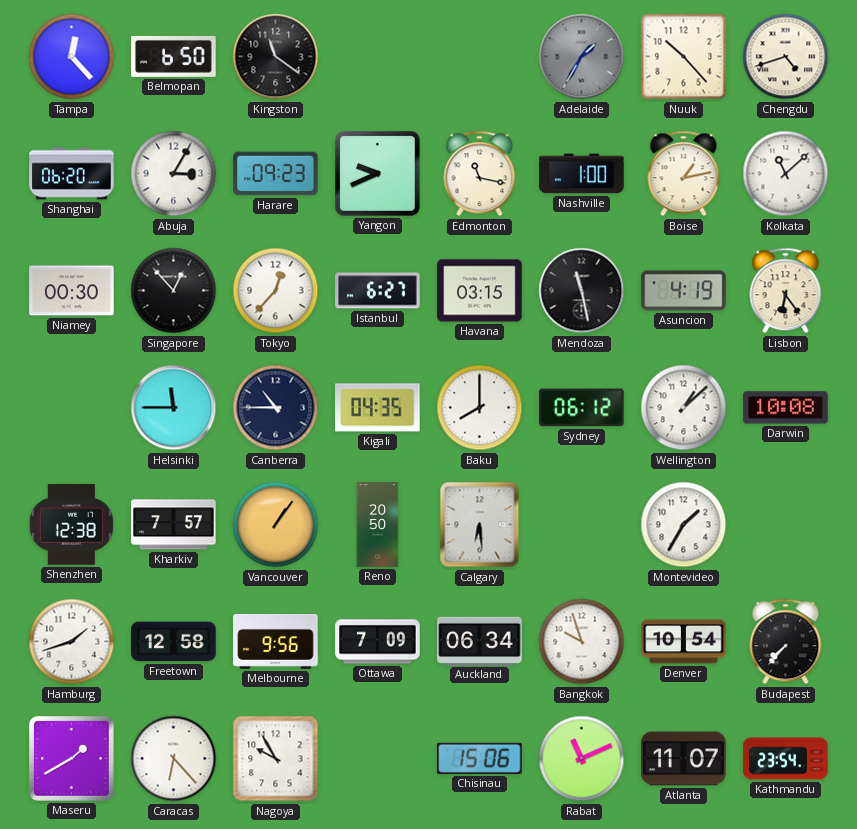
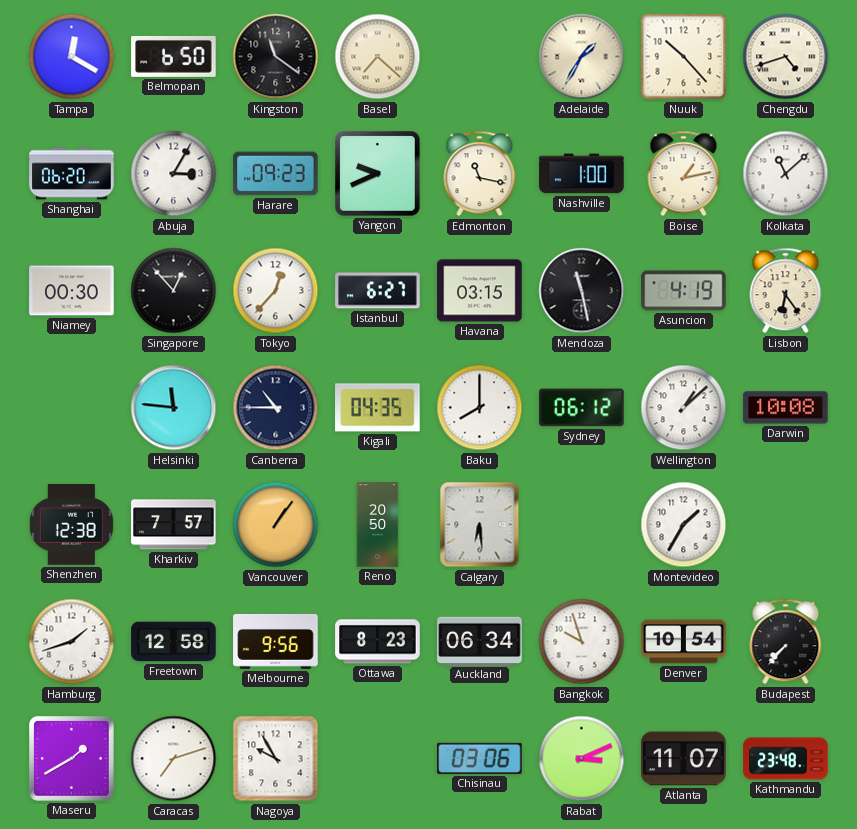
Tampa: 12:23 -> 12:20
Basel: none -> 7:22
Adelaide dial: grey -> cream
Helsinki: 11:45 -> 11:46
Ottawa: 7:09 -> 8:23
Caracas: 6:23 -> 7:12
Chisinau: 15:06 -> 03:06
Rabat: 11:11 -> 3:11
Kathmandu: 23:54 -> 23:48
